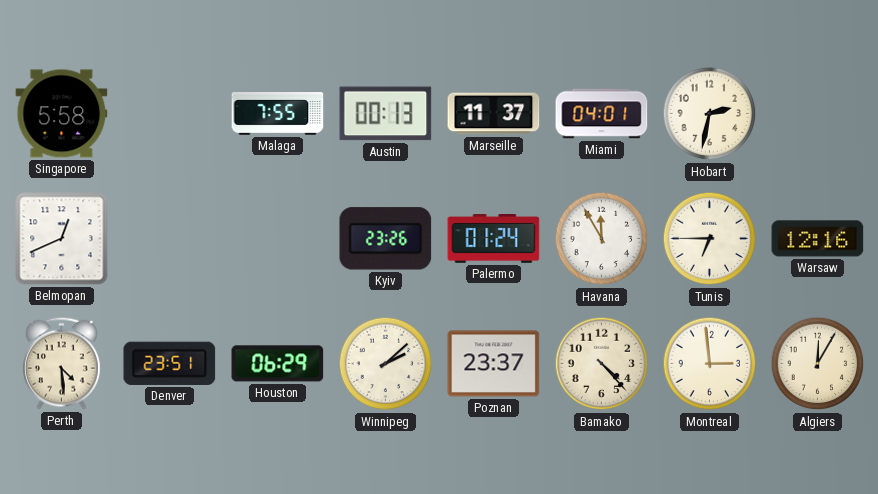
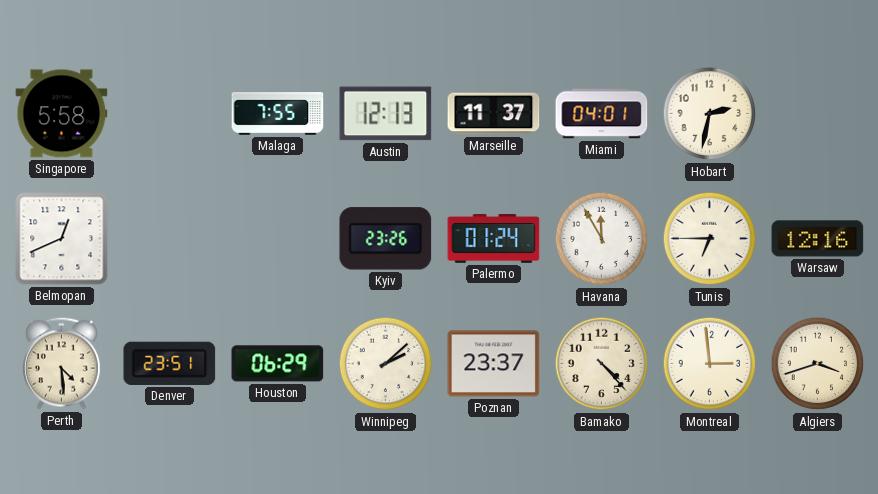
Austin: 00:13 -> 12:13
Algiers: 12:05 -> 3:42
